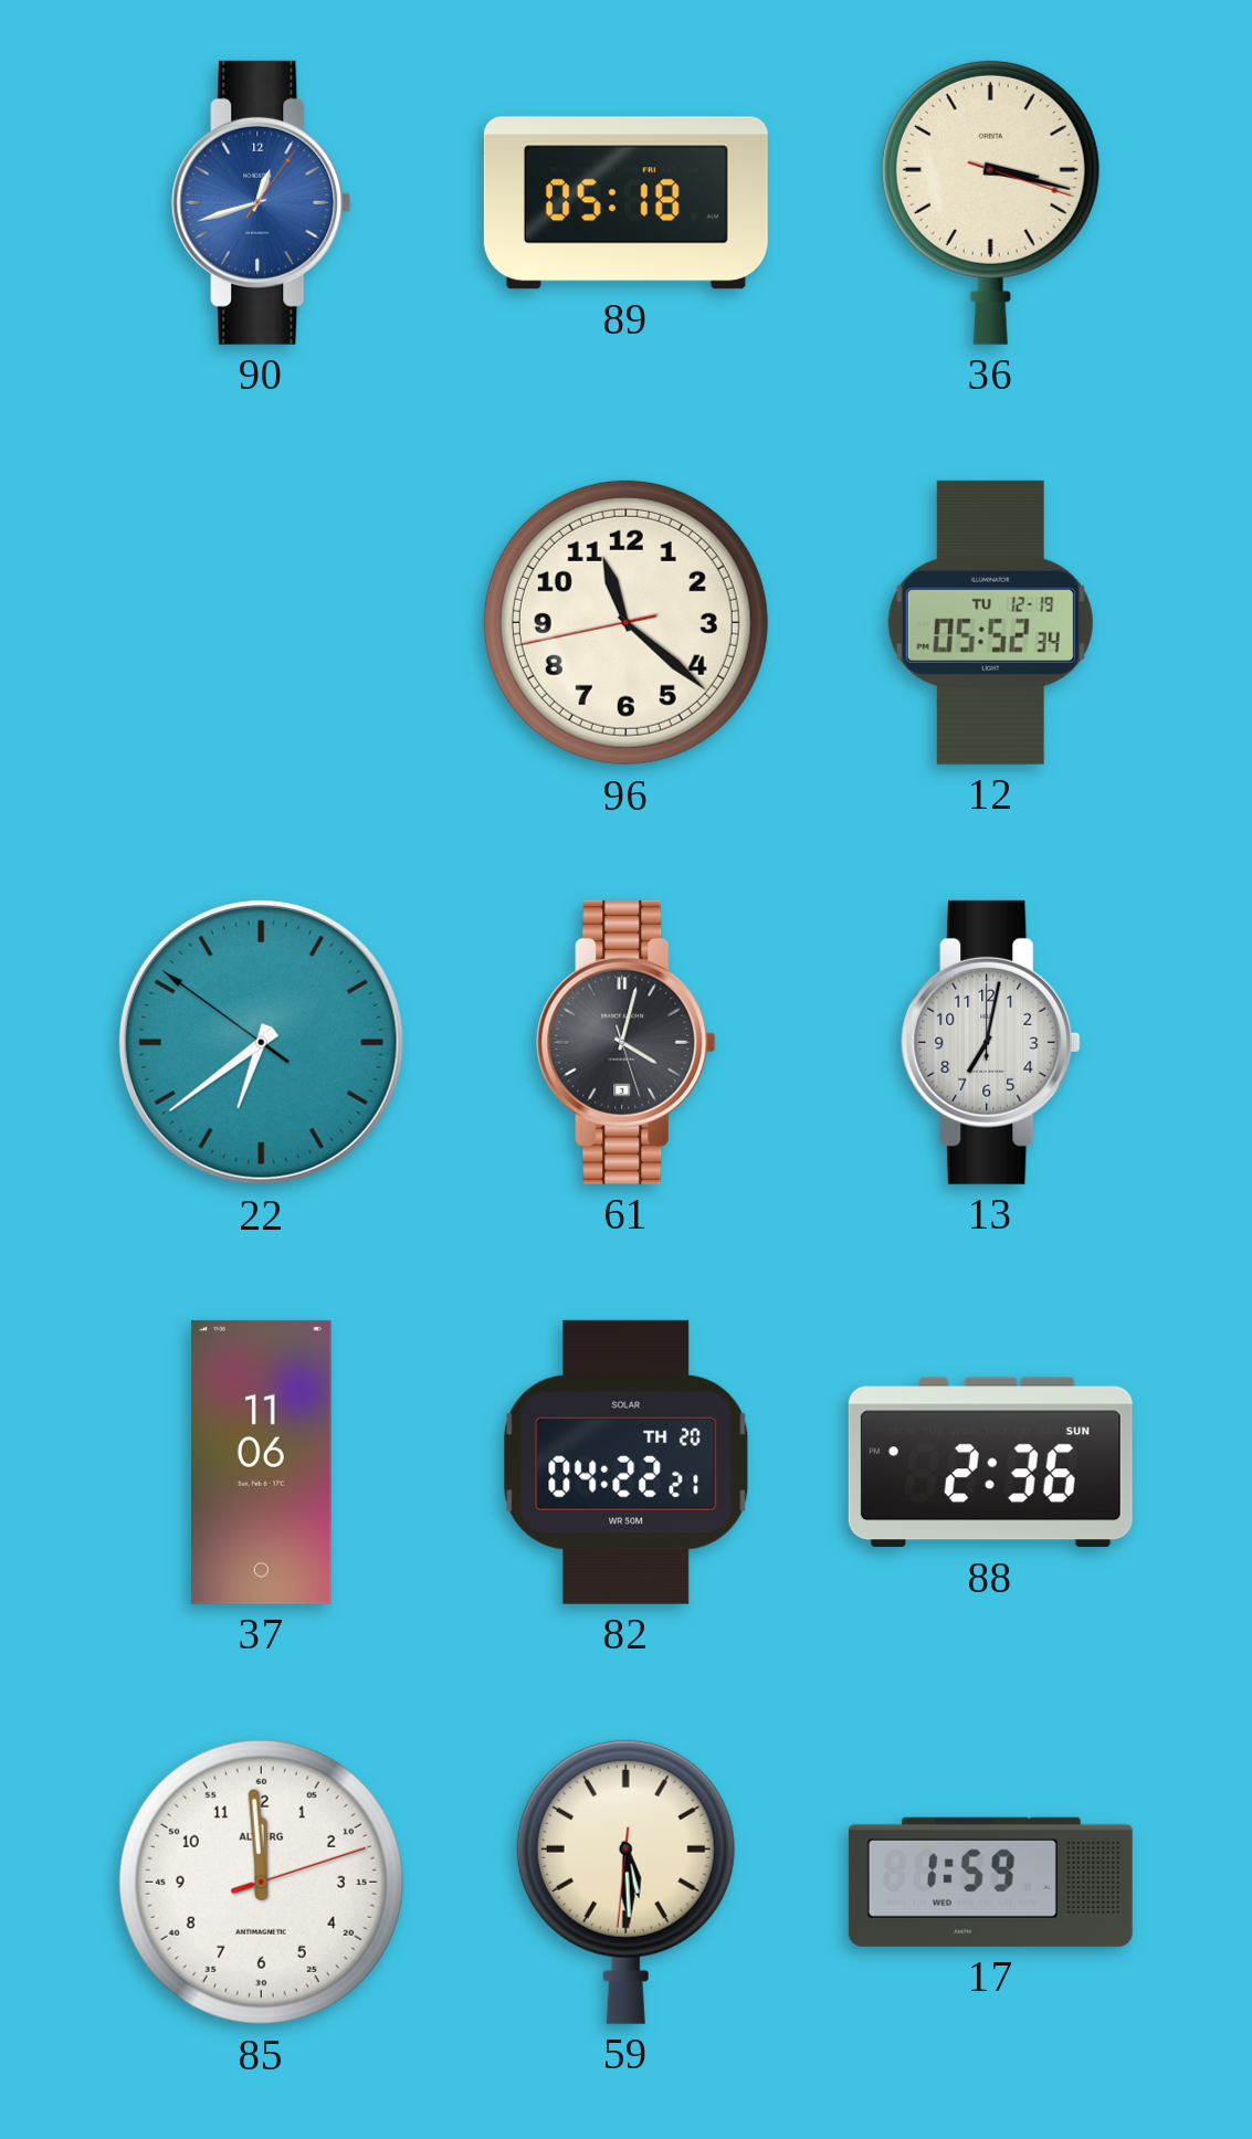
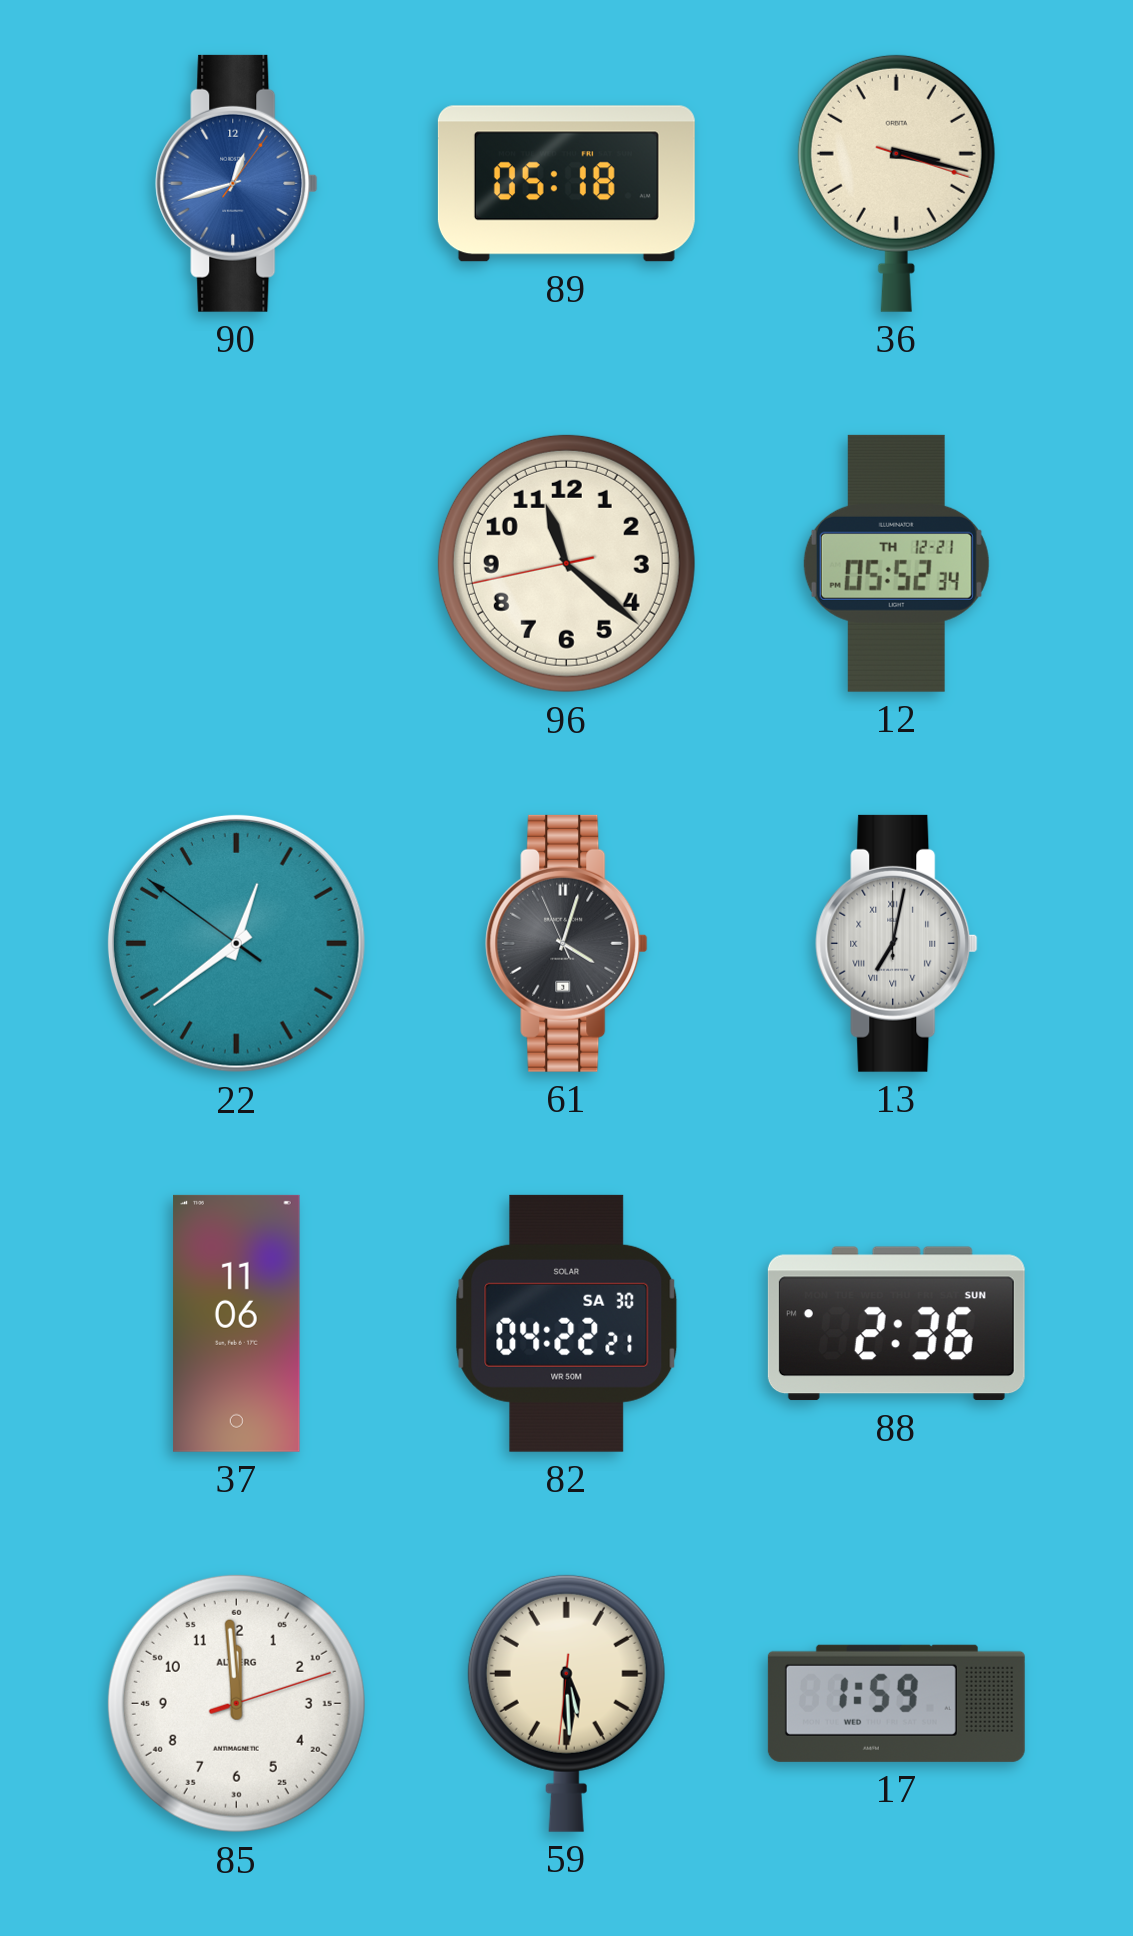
12 date: TU 12-19 -> TH 12-21
22: 6:38 -> 12:38
61: 4:02:27 -> 4:02:56
13 numerals: Arabic -> Roman
82 date: TH 20 -> SA 30
